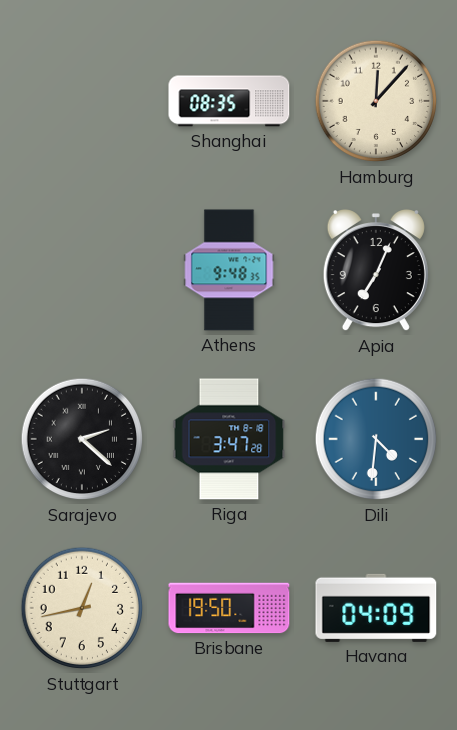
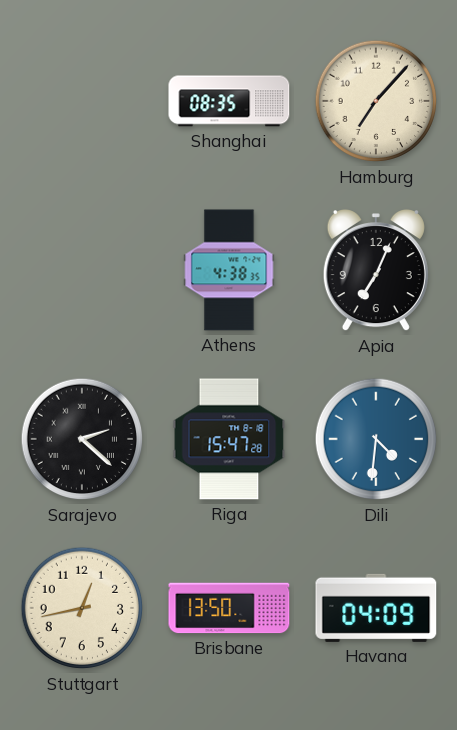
Hamburg: 12:07 -> 7:07
Athens: 9:48 -> 4:38
Riga: 3:47 -> 15:47
Brisbane: 19:50 -> 13:50
